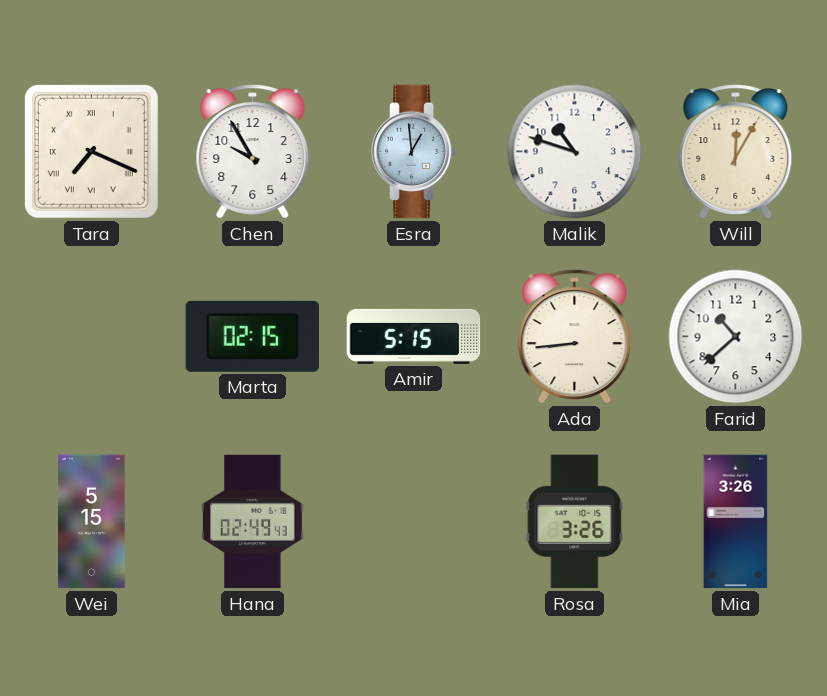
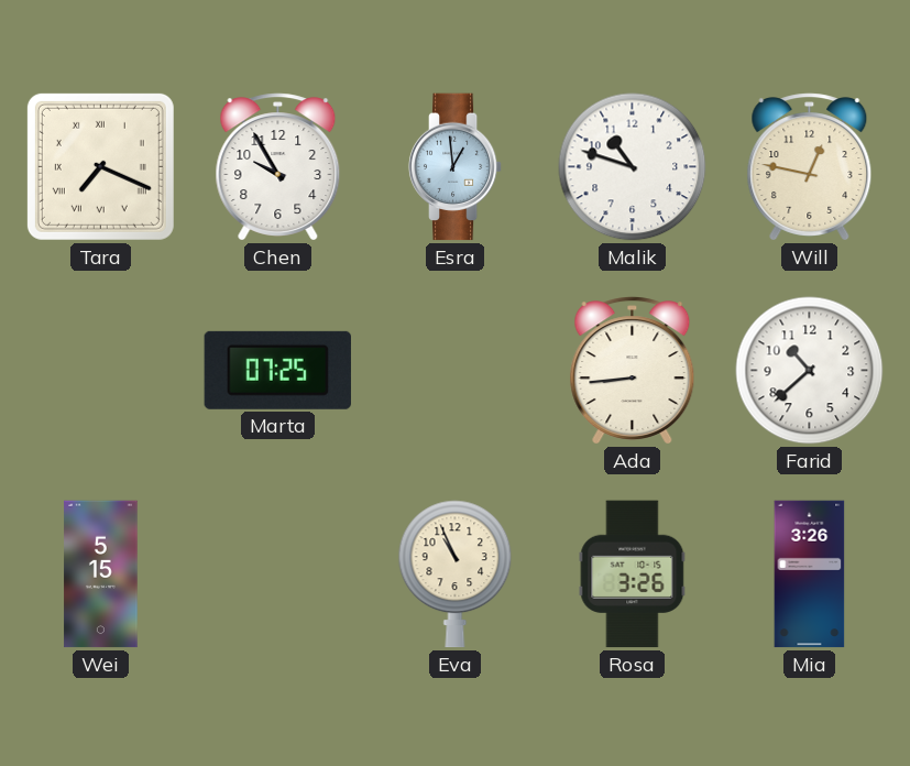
Will: 12:05 -> 12:47
Marta: 02:15 -> 07:25
Amir: 5:15 -> none
Hana: 02:49 -> none
Eva: none -> 10:56
